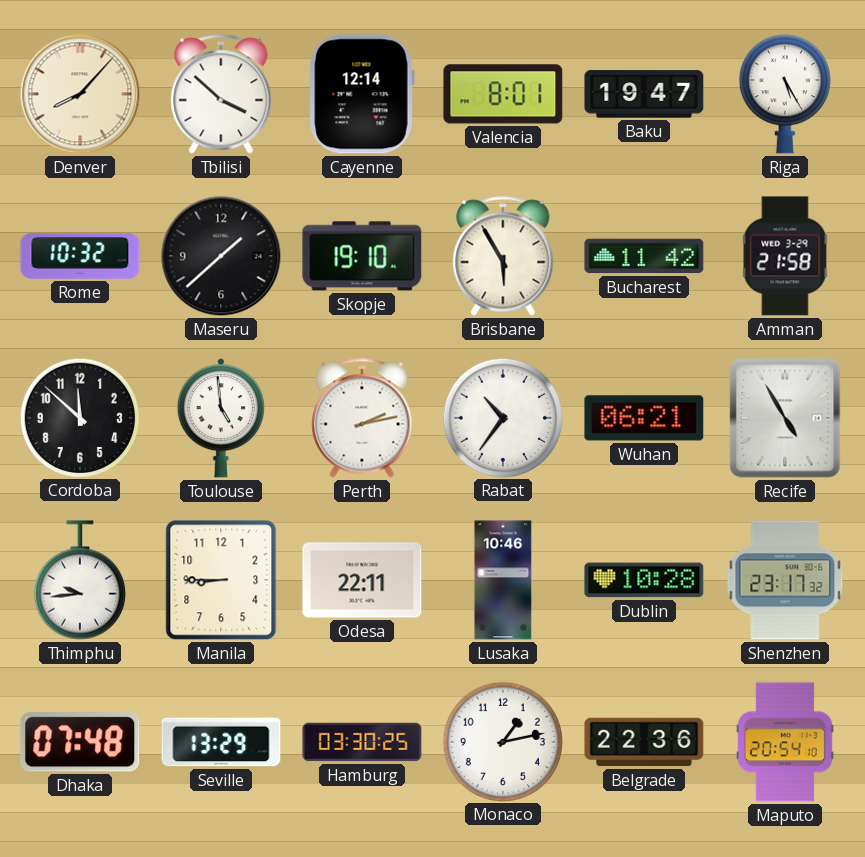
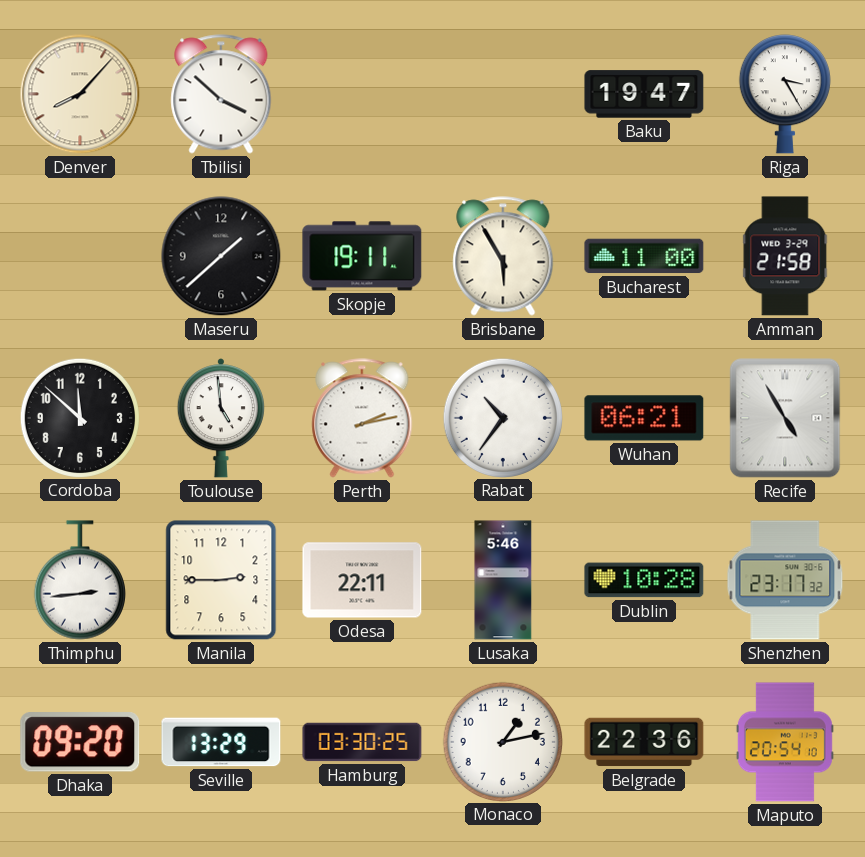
Cayenne: 12:14 -> none
Valencia: 8:01 -> none
Riga: 5:25 -> 3:25
Rome: 10:32 -> none
Skopje: 19:10 -> 19:11
Bucharest: 11:42 -> 11:00
Thimphu: 9:44 -> 2:44
Manila: 8:45 -> 2:45
Lusaka: 10:46 -> 5:46
Dhaka: 07:48 -> 09:20
